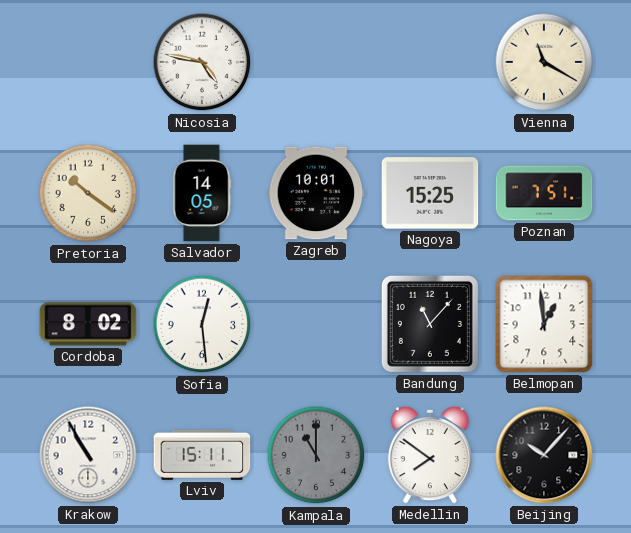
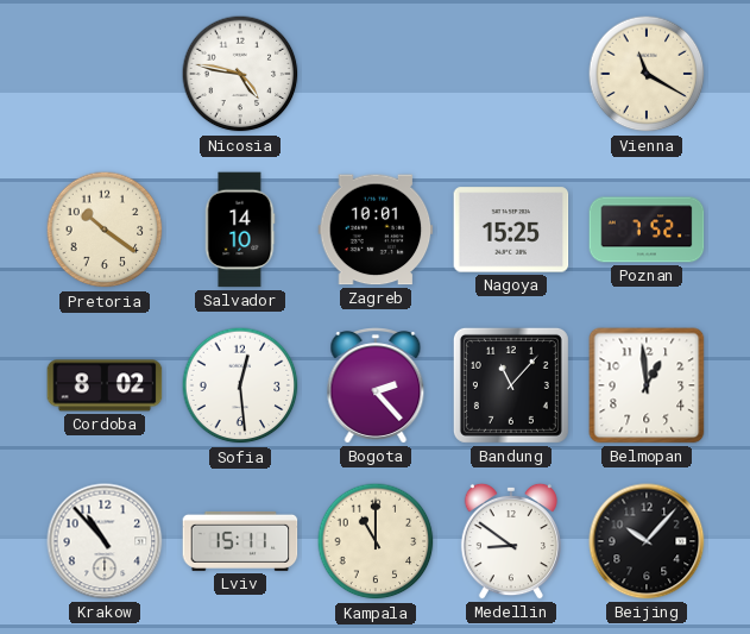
Salvador: 14:05 -> 14:10
Poznan: 7:51 -> 7:52
Bogota: none -> 2:23
Krakow: 10:55 -> 10:53
Kampala dial: grey -> cream
Medellin: 7:51 -> 8:51
